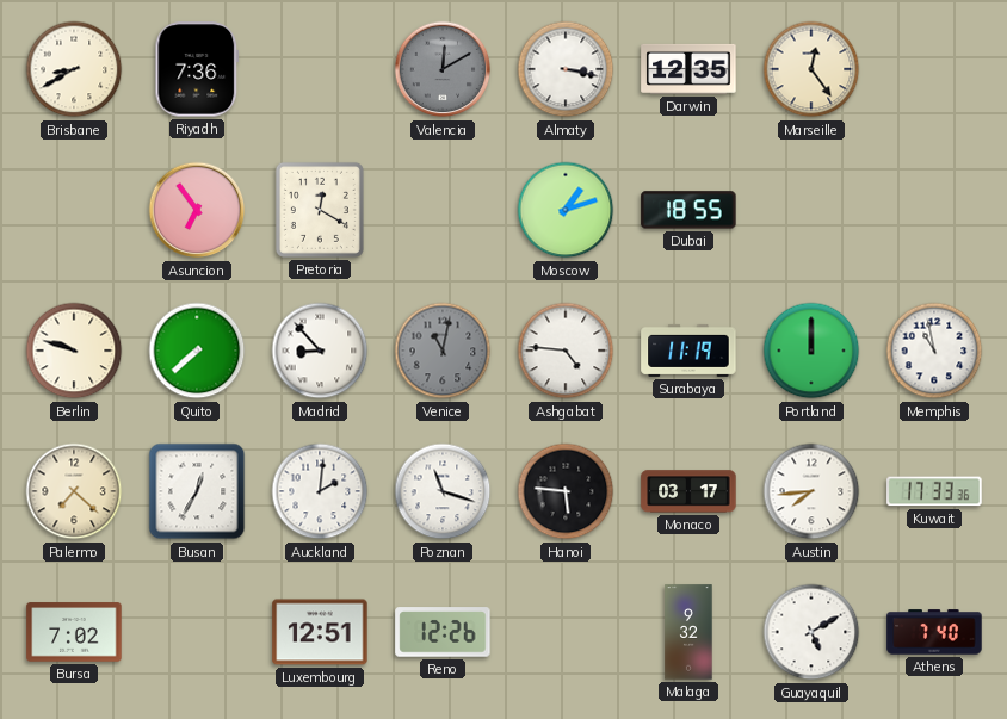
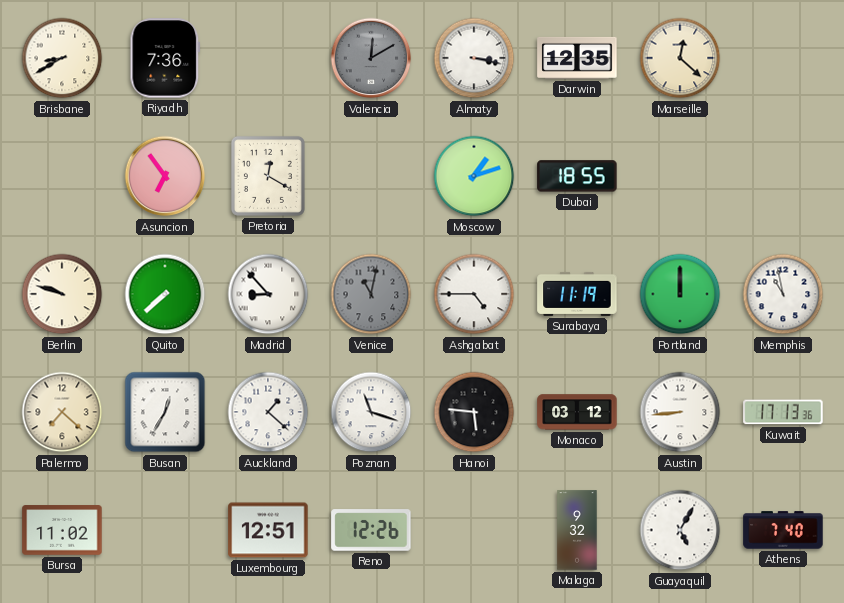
Marseille: 12:24 -> 12:22
Ashgabat: 4:46 -> 4:45
Auckland: 2:01 -> 1:22
Monaco: 03:17 -> 03:12
Austin: 7:44 -> 8:44
Kuwait: 17:33 -> 17:13
Bursa: 7:02 -> 11:02
Guayaquil: 5:10 -> 5:05
